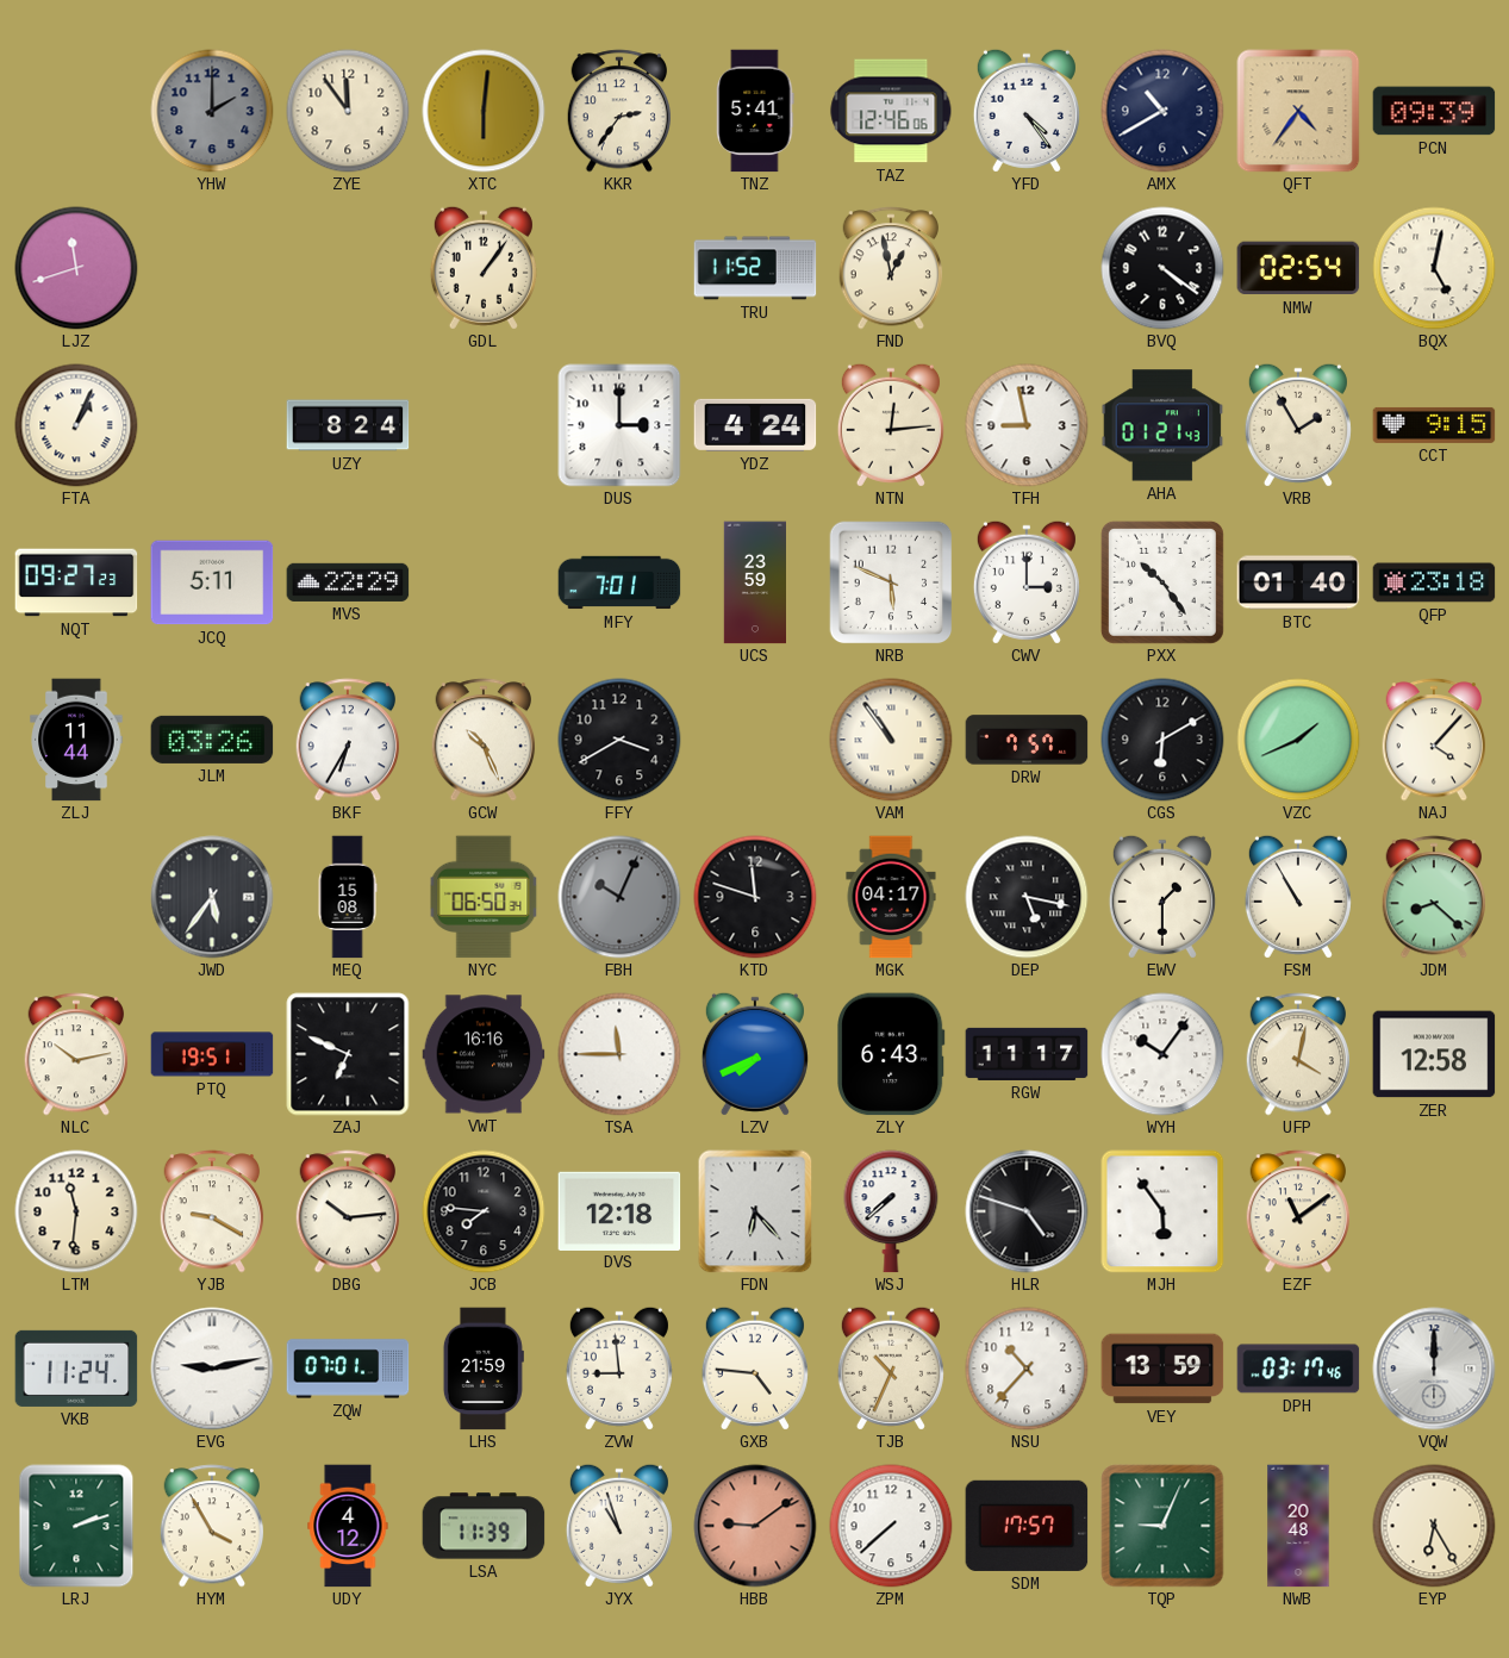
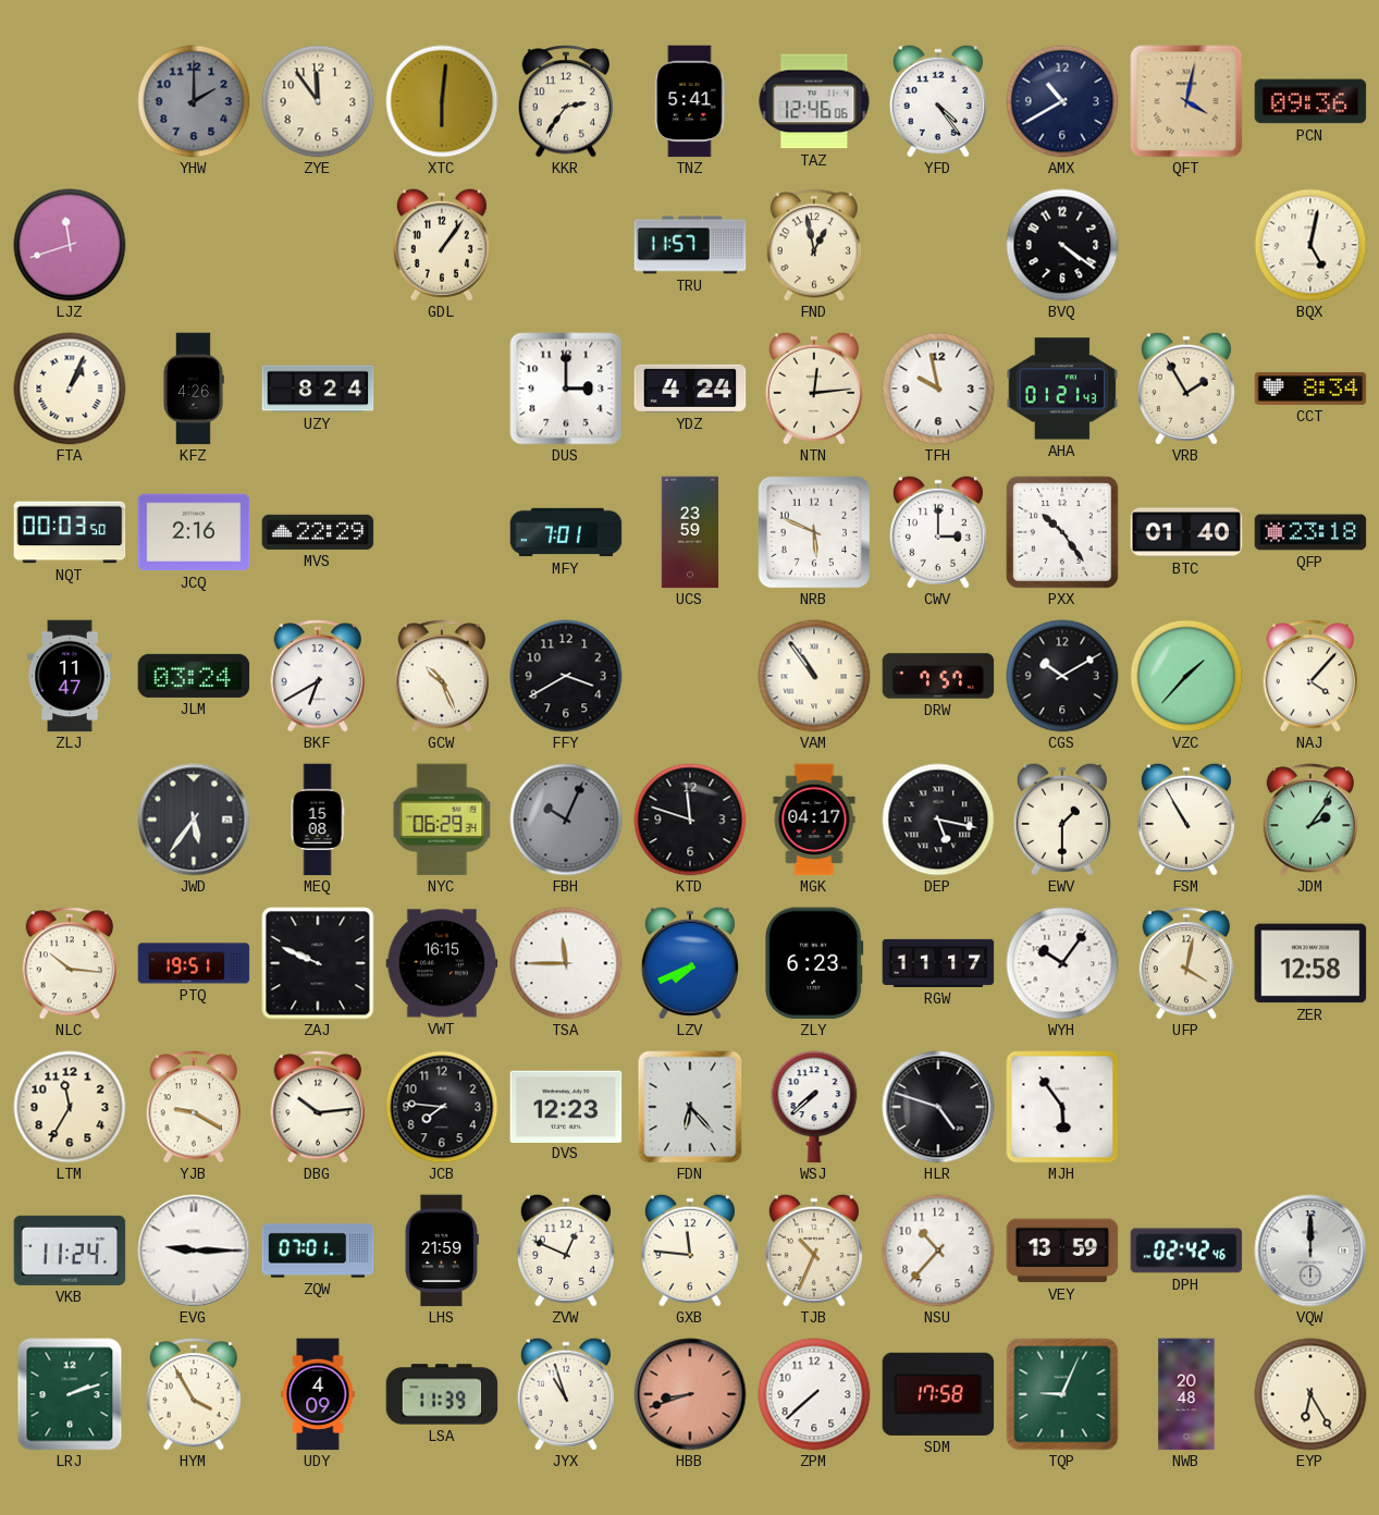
QFT: 4:36 -> 4:02
PCN: 09:39 -> 09:36
TRU: 11:52 -> 11:57
NMW: 02:54 -> none
KFZ: none -> 4:26
TFH: 8:58 -> 9:58
CCT: 9:15 -> 8:34
NQT: 09:27 -> 00:03
JCQ: 5:11 -> 2:16
ZLJ: 11:44 -> 11:47
JLM: 03:26 -> 03:24
BKF: 6:35 -> 6:40
CGS: 6:10 -> 10:10
VZC: 1:41 -> 1:37
NYC: 06:50 -> 06:29
JDM: 8:22 -> 2:06
NLC: 10:13 -> 10:16
ZAJ: 6:49 -> 9:49
VWT: 16:16 -> 16:15
ZLY: 6:43 -> 6:23
LTM: 11:31 -> 11:35
DVS: 12:18 -> 12:23
EZF: 11:09 -> none
EVG: 9:13 -> 9:15
ZVW: 8:59 -> 12:49
GXB: 4:46 -> 11:46
DPH: 03:17 -> 02:42
UDY: 4:12 -> 4:09
HBB: 9:09 -> 8:42
SDM: 17:57 -> 17:58
